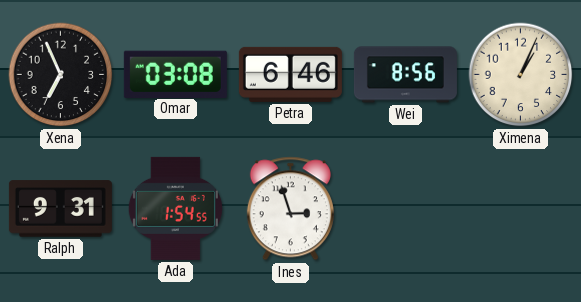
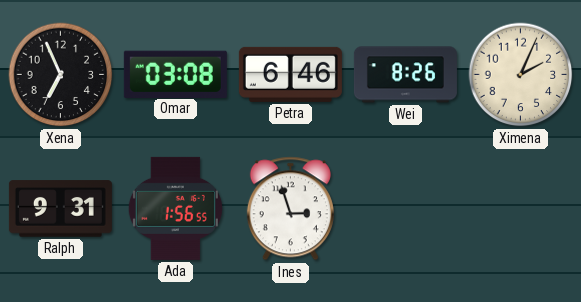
Wei: 8:56 -> 8:26
Ximena: 1:04 -> 2:04
Ada: 1:54 -> 1:56
